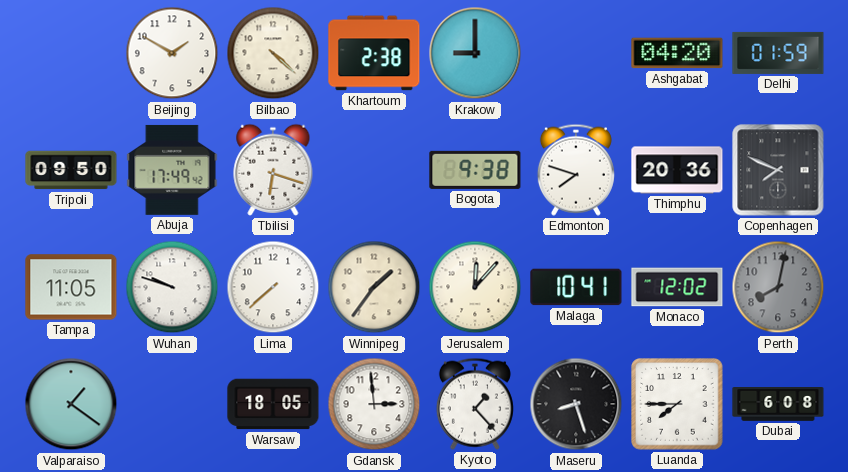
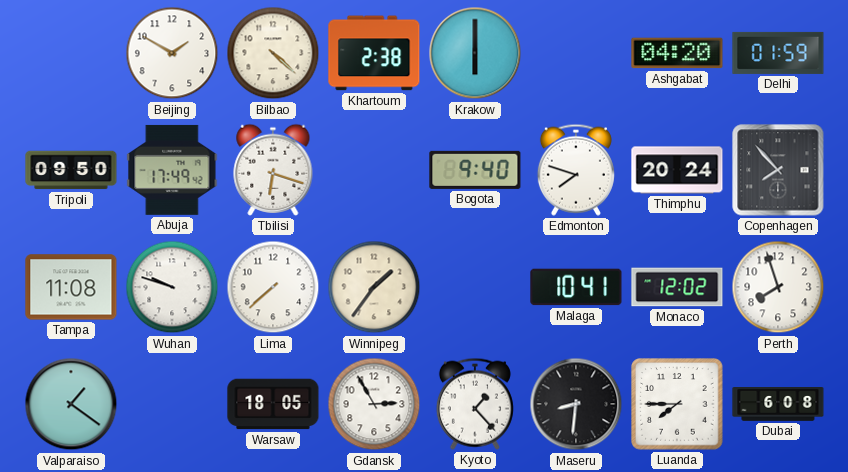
Krakow: 9:00 -> 6:00
Bogota: 9:38 -> 9:40
Thimphu: 20:36 -> 20:24
Copenhagen: 7:49 -> 7:53
Tampa: 11:05 -> 11:08
Jerusalem: 12:07 -> none
Perth: 8:02 -> 7:57
Perth dial: grey -> white
Gdansk: 2:59 -> 2:55
Maseru: 8:27 -> 8:31
